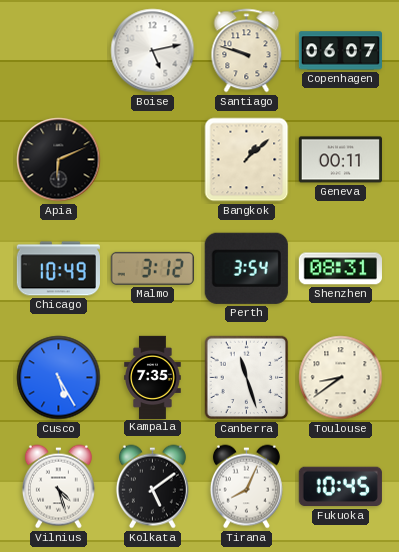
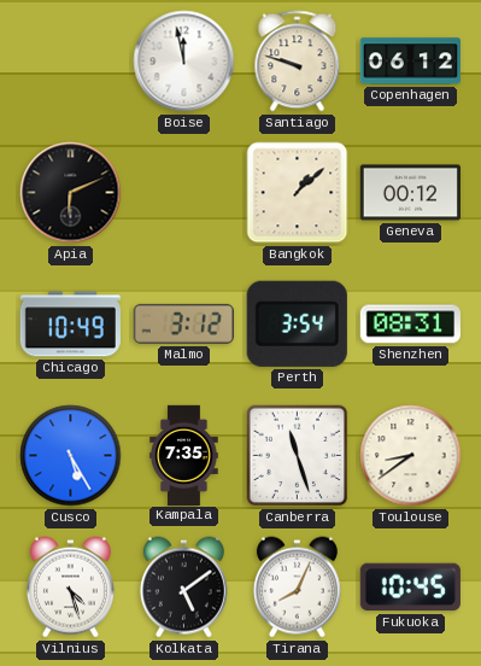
Boise: 5:13 -> 11:58
Copenhagen: 06:07 -> 06:12
Geneva: 00:11 -> 00:12
